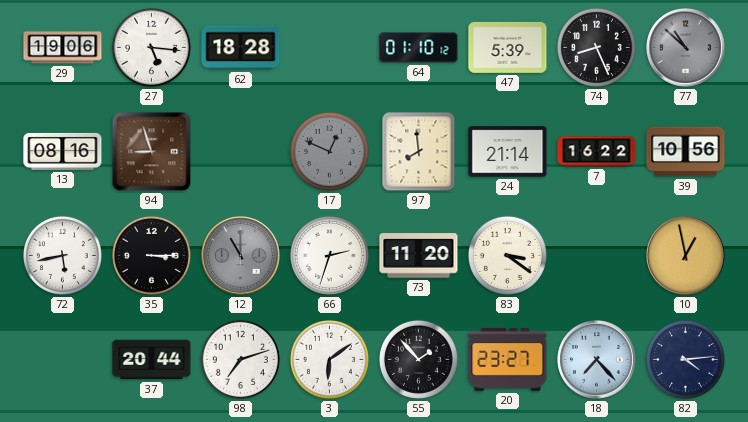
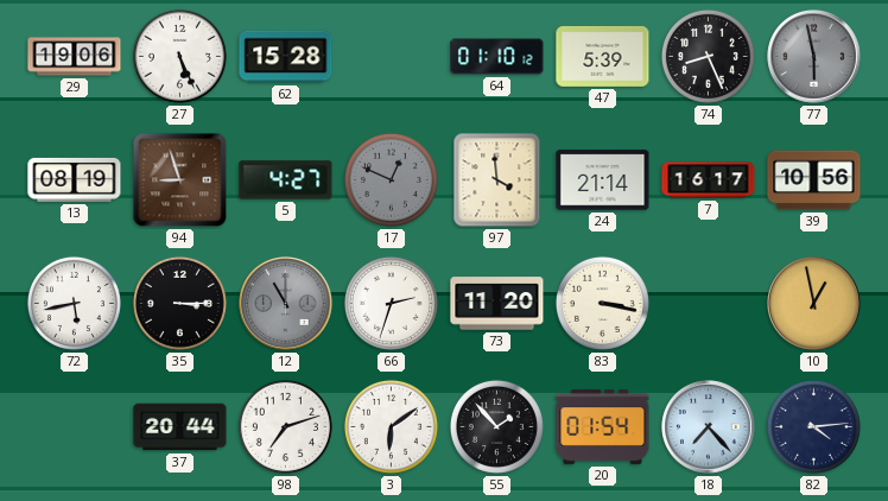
27: 5:16 -> 5:26
62: 18:28 -> 15:28
77: 10:52 -> 5:58
13: 08:16 -> 08:19
5: none -> 4:27
97: 7:59 -> 3:59
7: 16:22 -> 16:17
83: 3:21 -> 3:17
20: 23:27 -> 01:54
